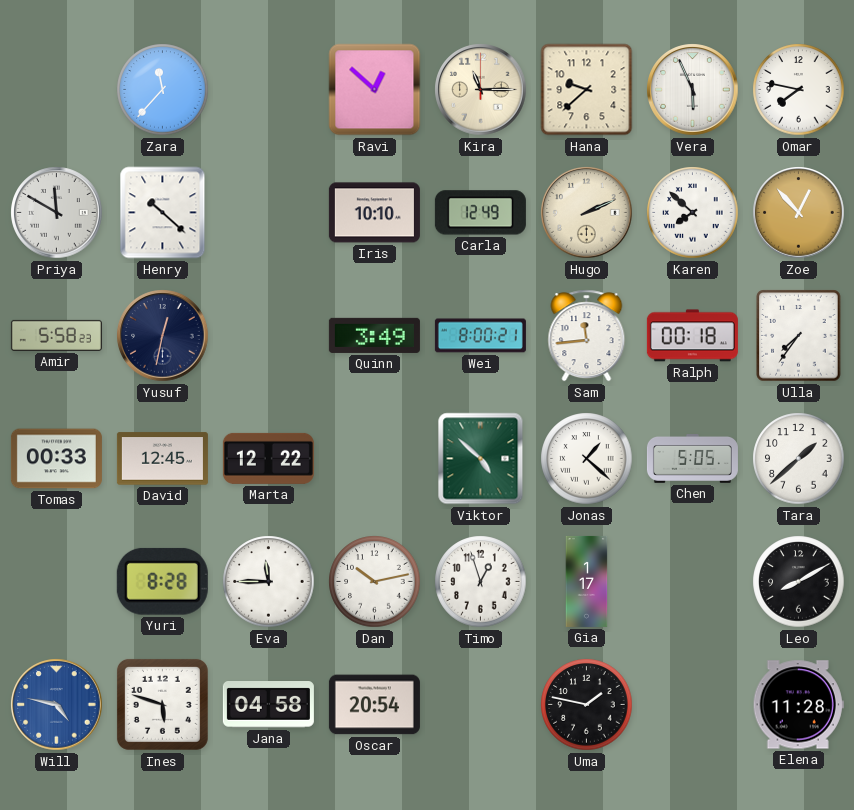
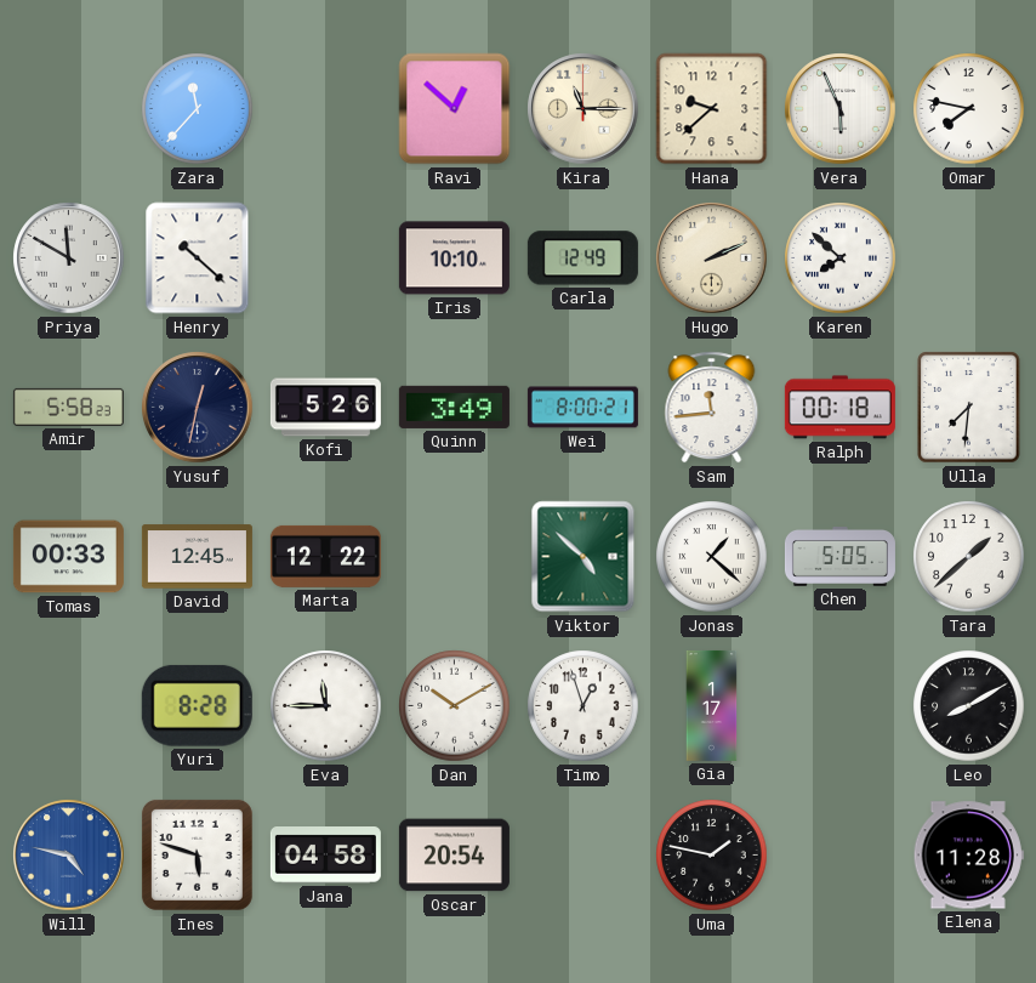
Zoe: 12:53 -> none
Kofi: none -> 5:26
Ulla: 7:36 -> 7:31
Dan: 10:13 -> 10:10
